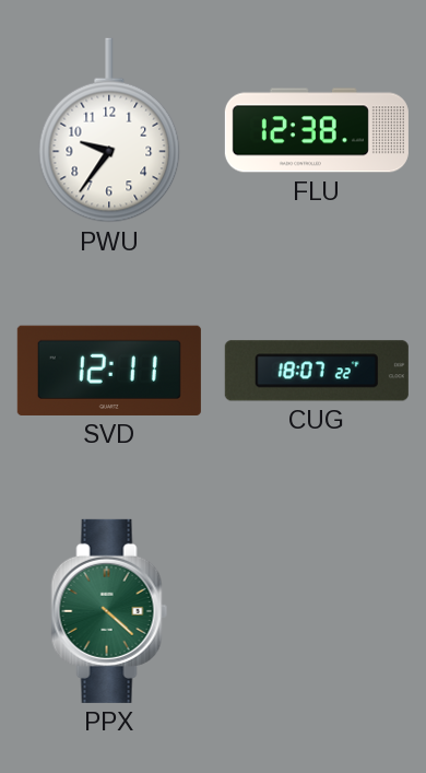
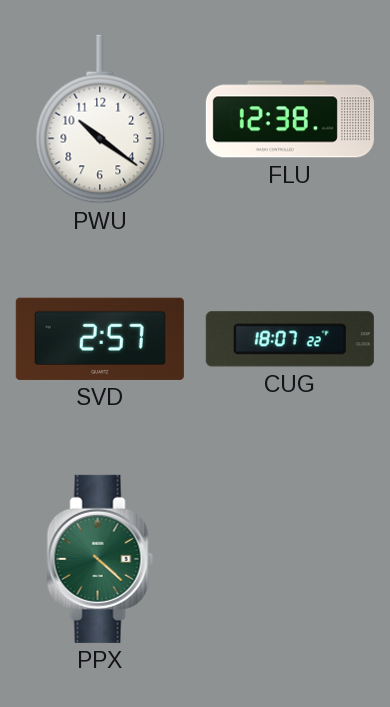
PWU: 9:36 -> 10:21
SVD: 12:11 -> 2:57
